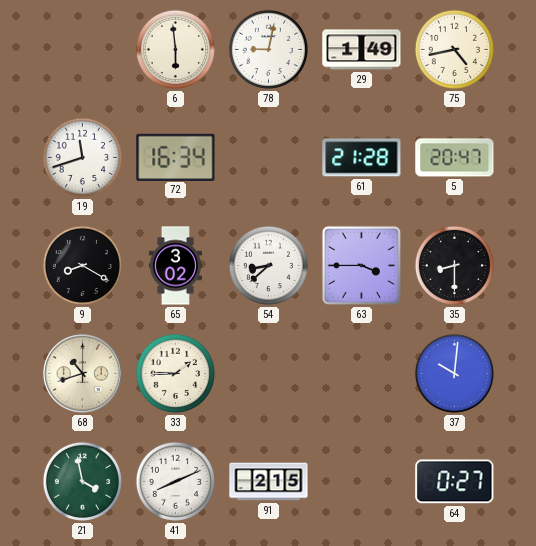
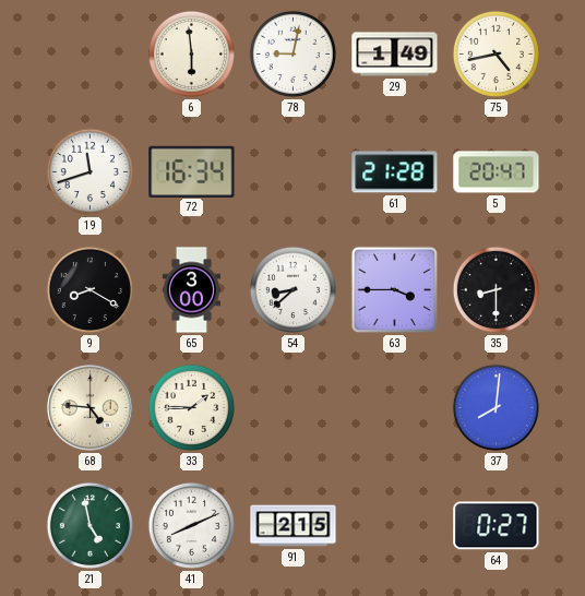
65: 3:02 -> 3:00
68: 10:42 -> 4:46
37: 10:01 -> 8:01
21: 3:58 -> 4:58
